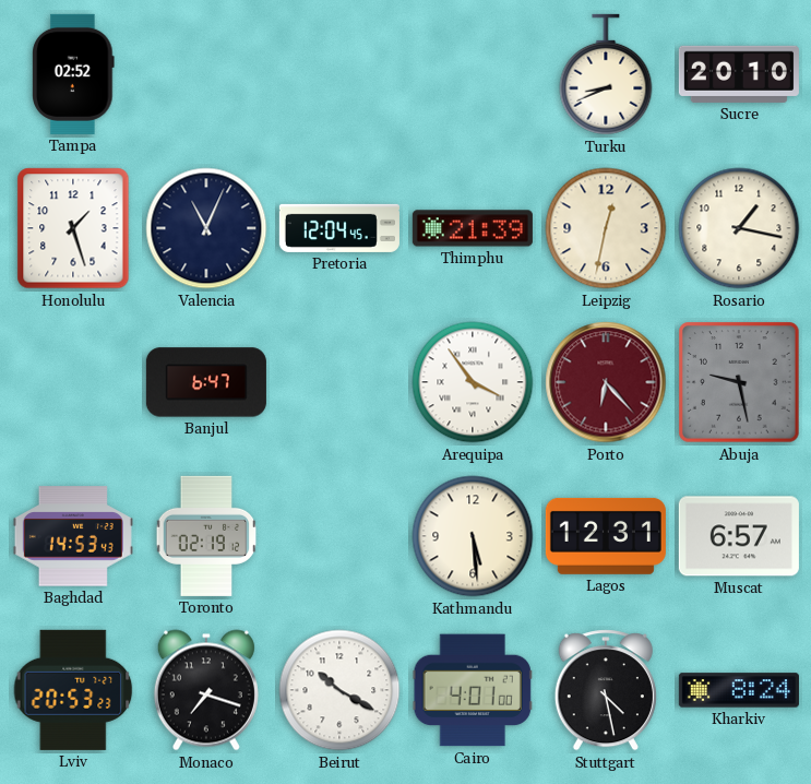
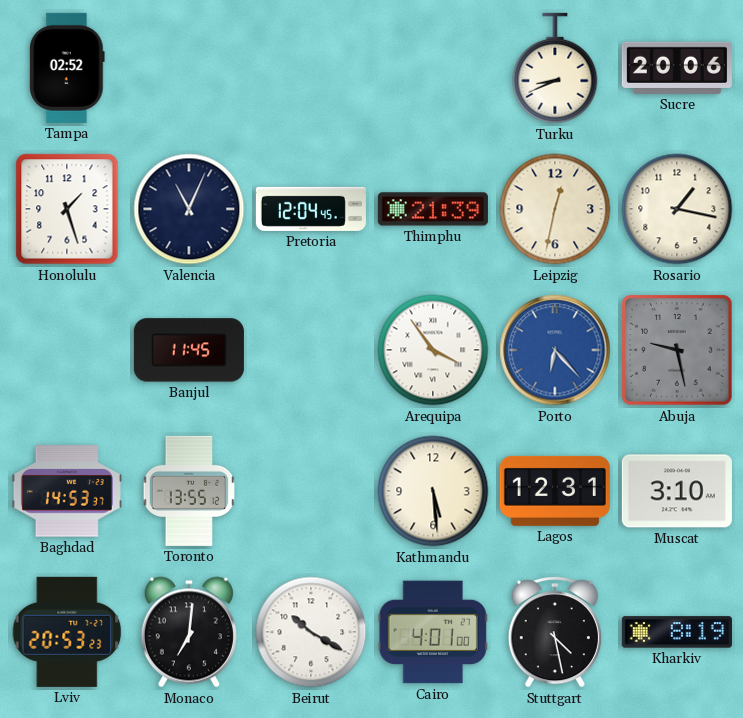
Sucre: 20:10 -> 20:06
Banjul: 6:47 -> 11:45
Porto dial: burgundy -> blue
Baghdad: 14:53:43 -> 14:53:37
Toronto: 02:19 -> 13:55
Muscat: 6:57 -> 3:10
Monaco: 7:18 -> 7:01
Kharkiv: 8:24 -> 8:19
